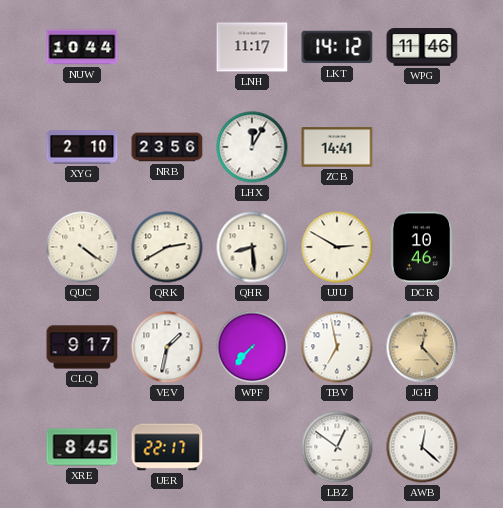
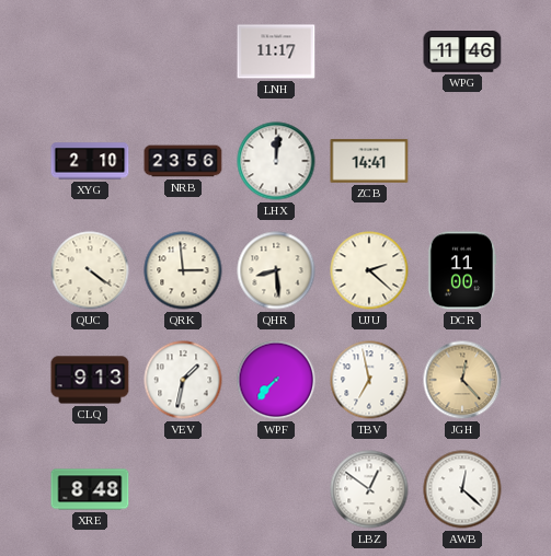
NUW: 10:44 -> none
LKT: 14:12 -> none
LHX: 12:05 -> 12:01
QRK: 2:40 -> 2:59
UJU: 2:50 -> 2:22
DCR: 10:46 -> 11:00
CLQ: 9:17 -> 9:13
XRE: 8:45 -> 8:48
UER: 22:17 -> none
